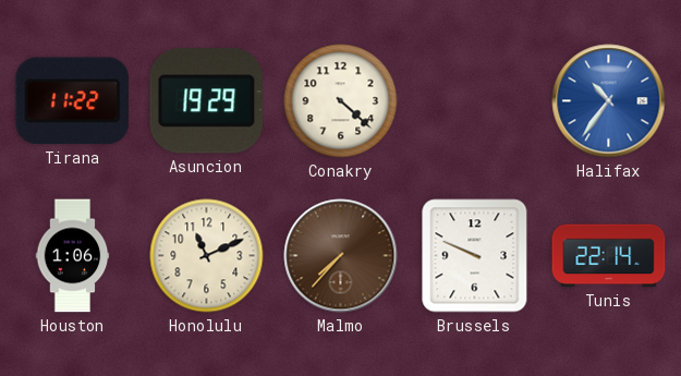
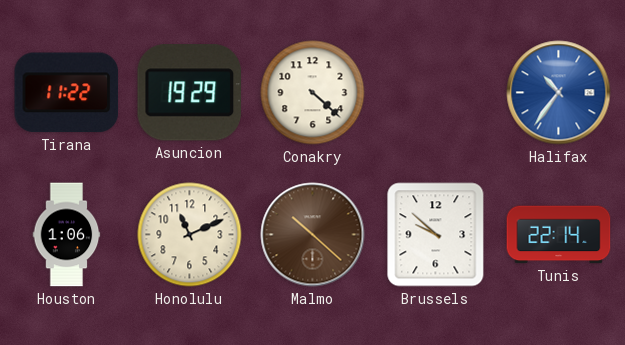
Malmo: 7:37 -> 10:22
Brussels: 9:49 -> 9:52
